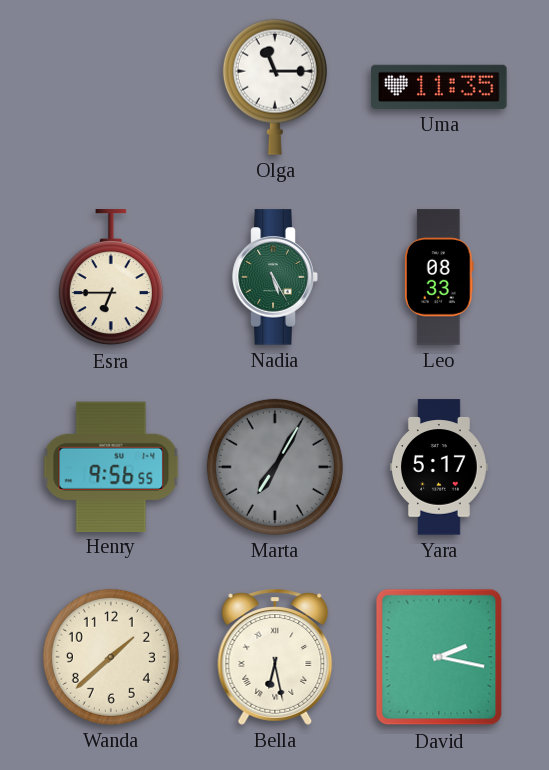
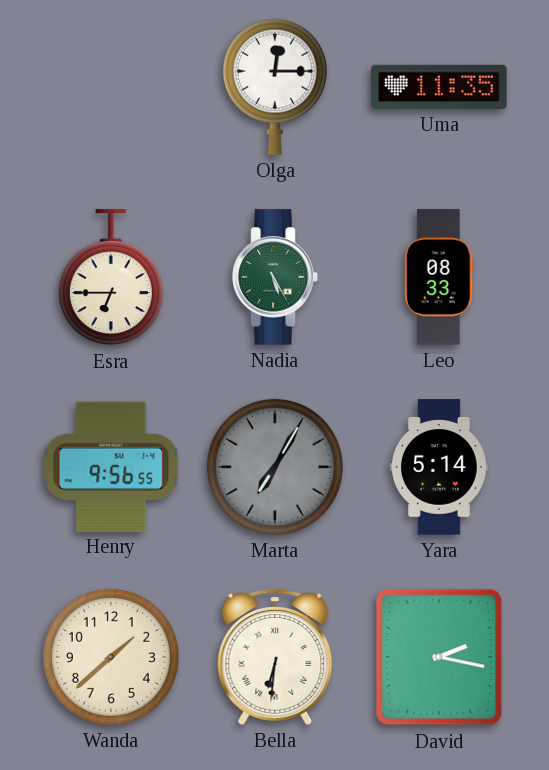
Olga: 11:15 -> 12:15
Yara: 5:17 -> 5:14
Bella: 6:28 -> 6:31
